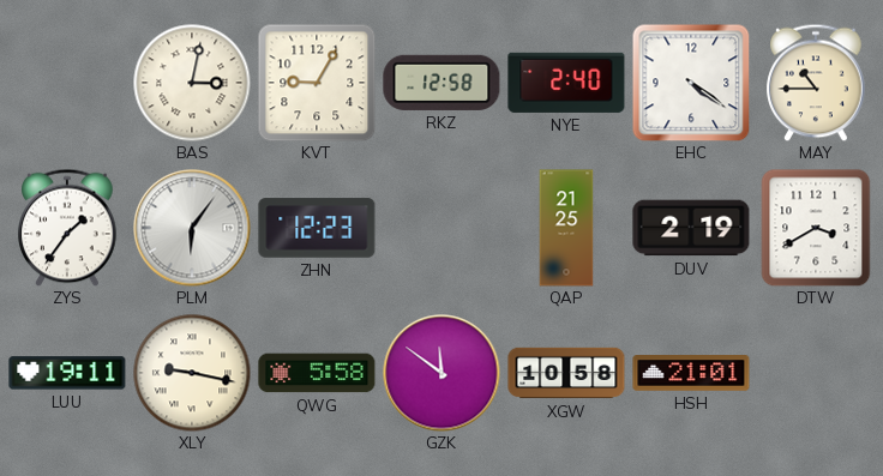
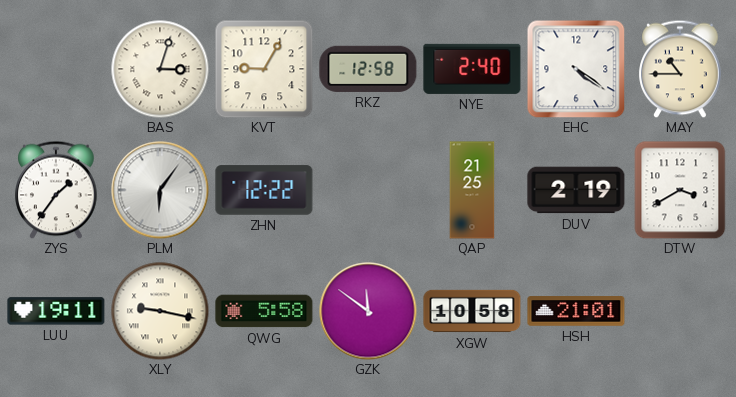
BAS: 3:02 -> 3:03
ZHN: 12:23 -> 12:22
